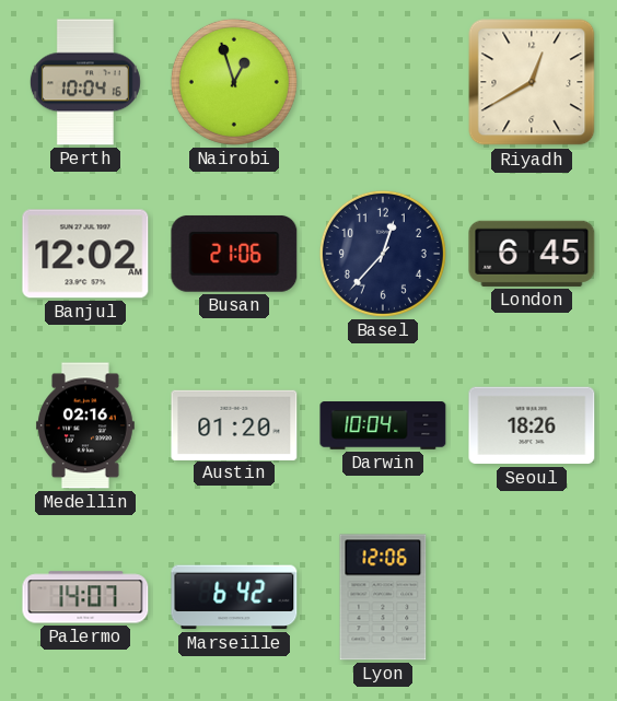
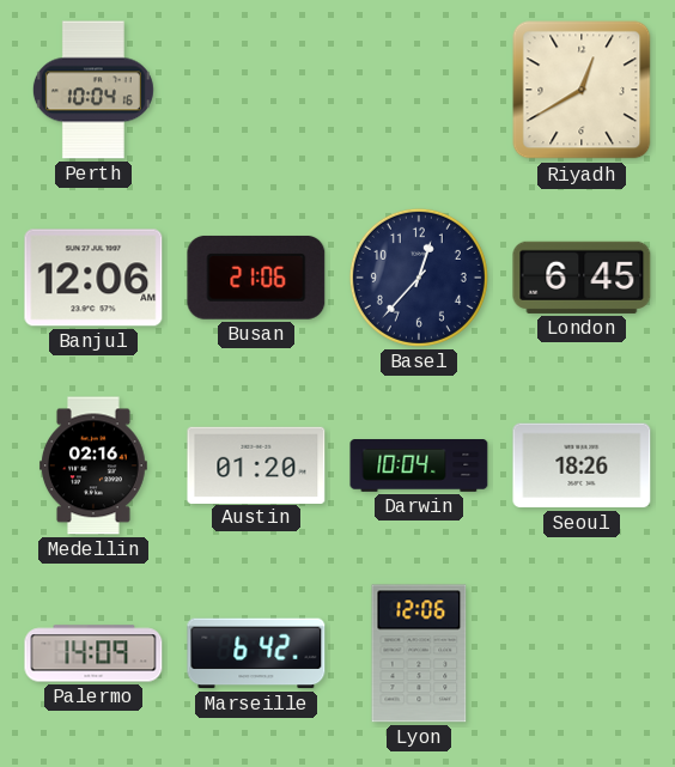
Nairobi: 12:57 -> none
Banjul: 12:02 -> 12:06
Palermo: 14:07 -> 14:09
